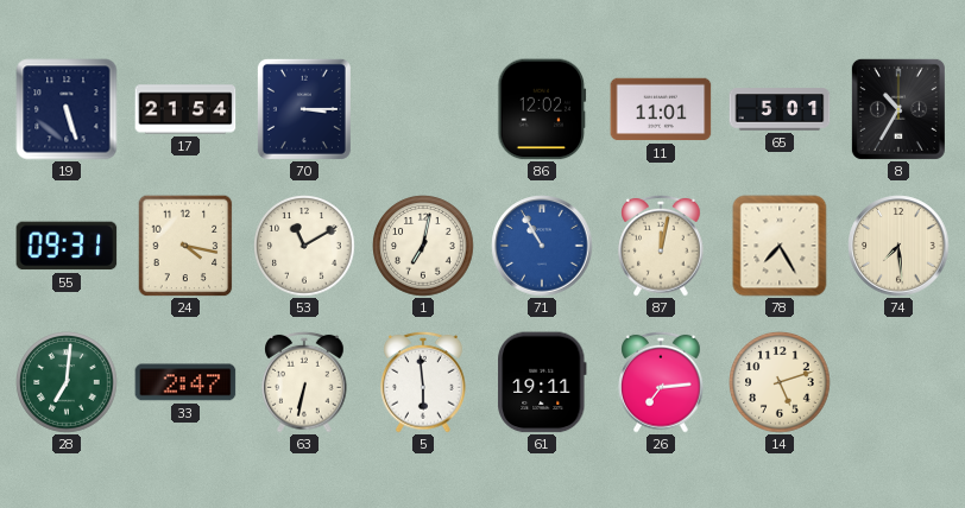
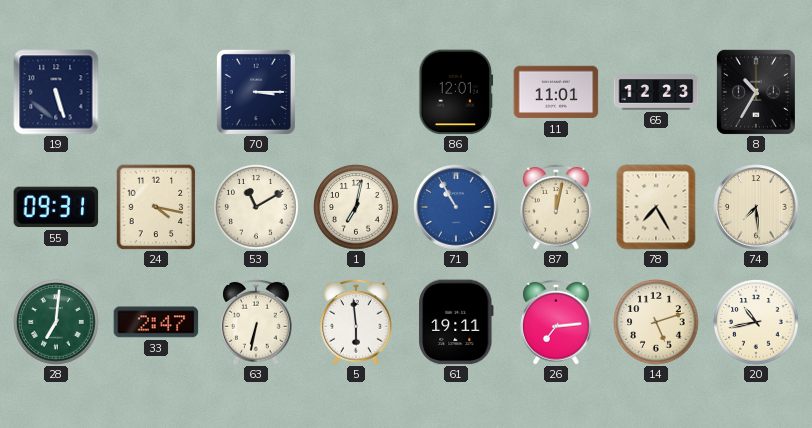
17: 21:54 -> none
86: 12:02 -> 12:01
65: 5:01 -> 12:23
20: none -> 10:43
